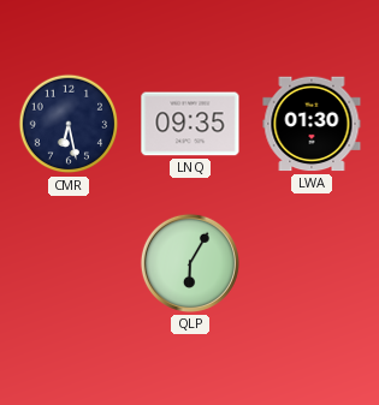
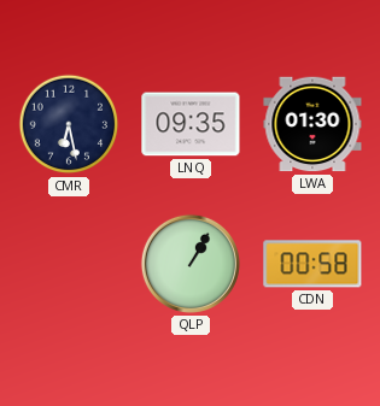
QLP: 6:05 -> 1:05
CDN: none -> 00:58
